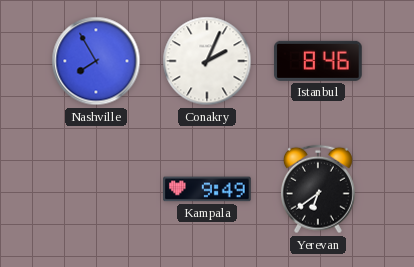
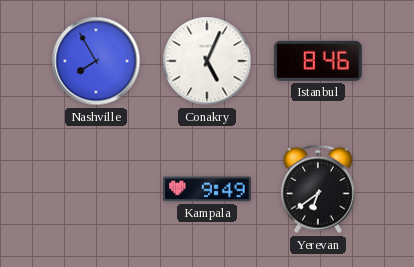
Conakry: 2:04 -> 5:04
